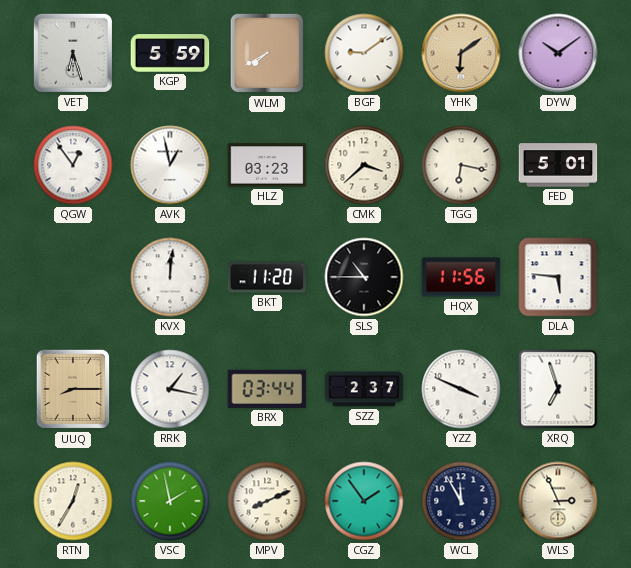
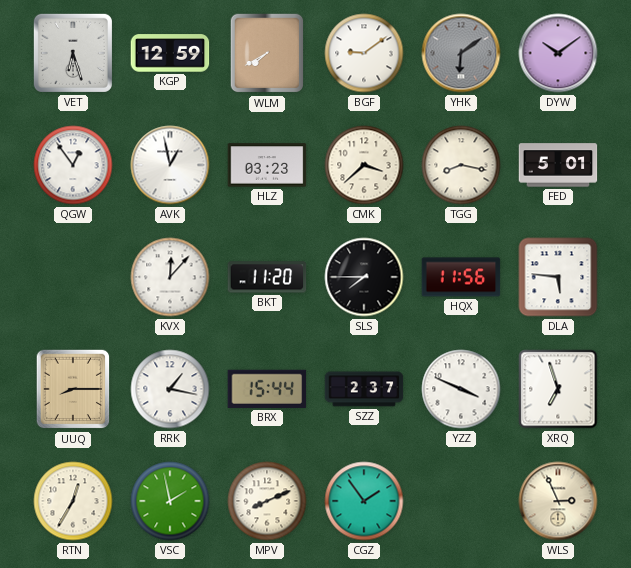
KGP: 5:59 -> 12:59
YHK dial: champagne -> grey
TGG: 6:17 -> 8:17
KVX: 12:01 -> 12:07
SLS: 10:45 -> 7:45
BRX: 03:44 -> 15:44
WCL: 11:55 -> none
